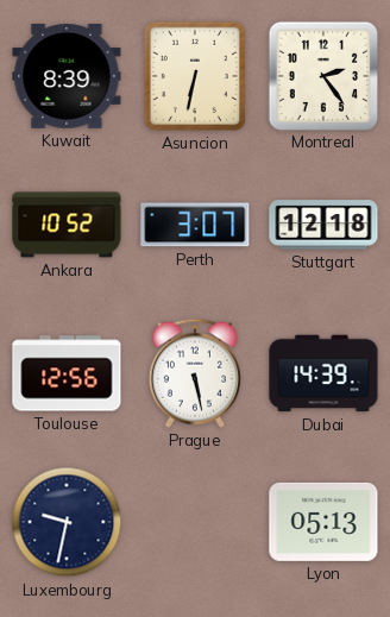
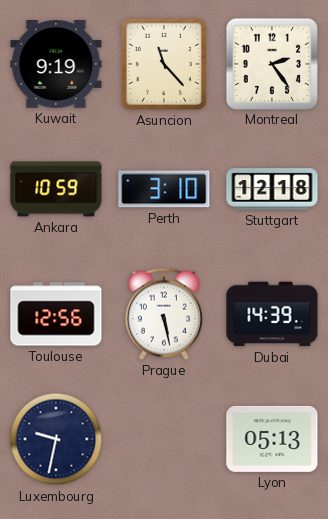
Kuwait: 8:39 -> 9:19
Asuncion: 6:32 -> 11:23
Ankara: 10:52 -> 10:59
Perth: 3:07 -> 3:10
